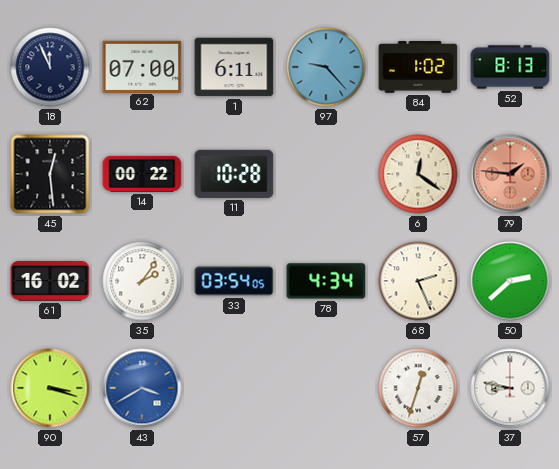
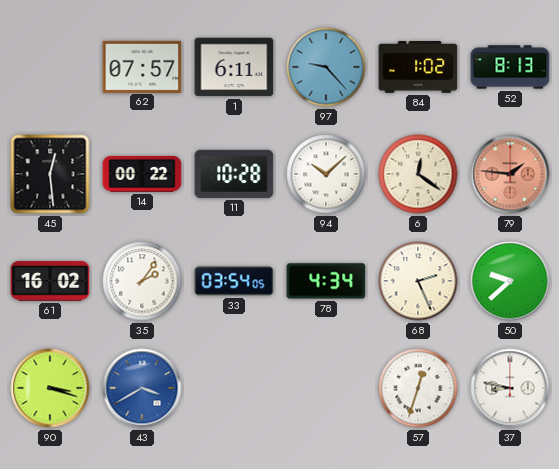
18: 11:56 -> none
62: 07:00 -> 07:57
94: none -> 10:08
50: 2:38 -> 9:38
